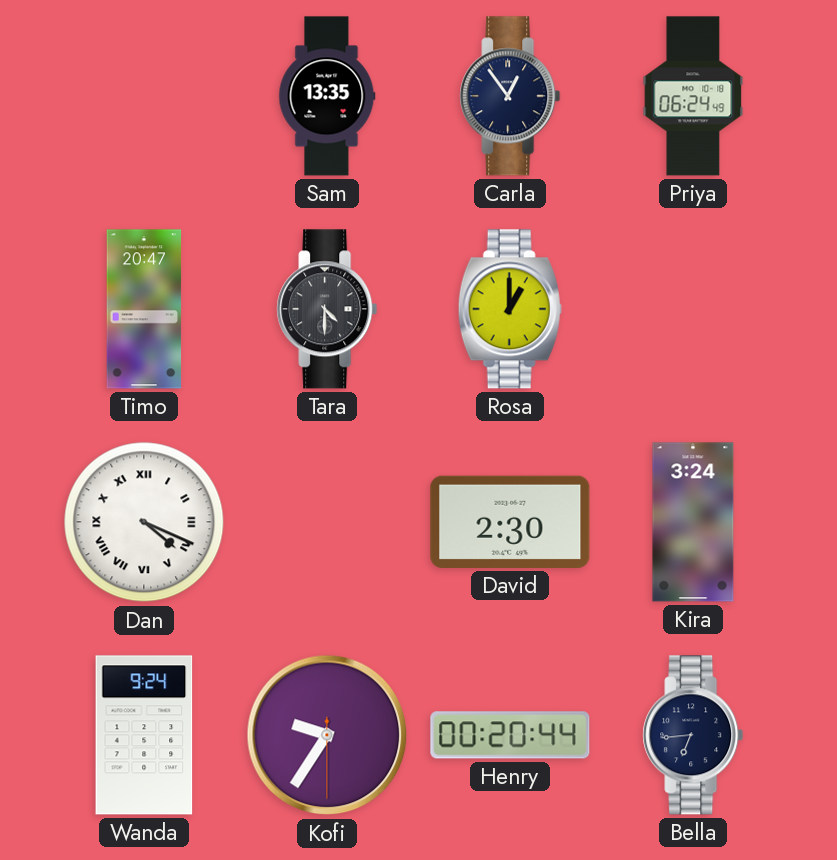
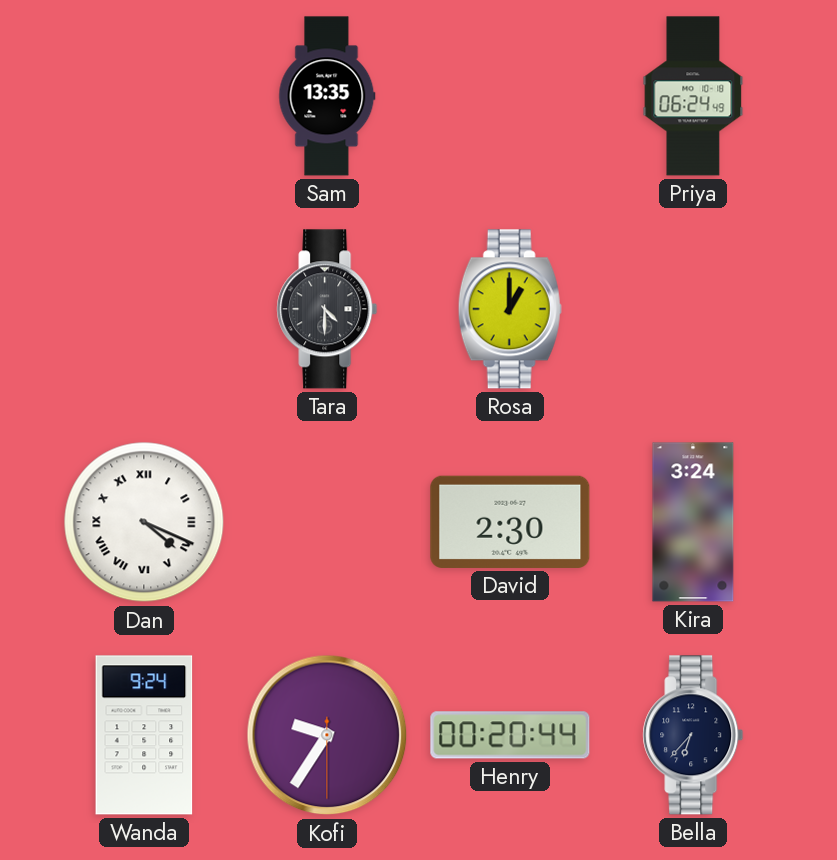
Carla: 12:54 -> none
Timo: 20:47 -> none
Bella: 6:44 -> 6:37
